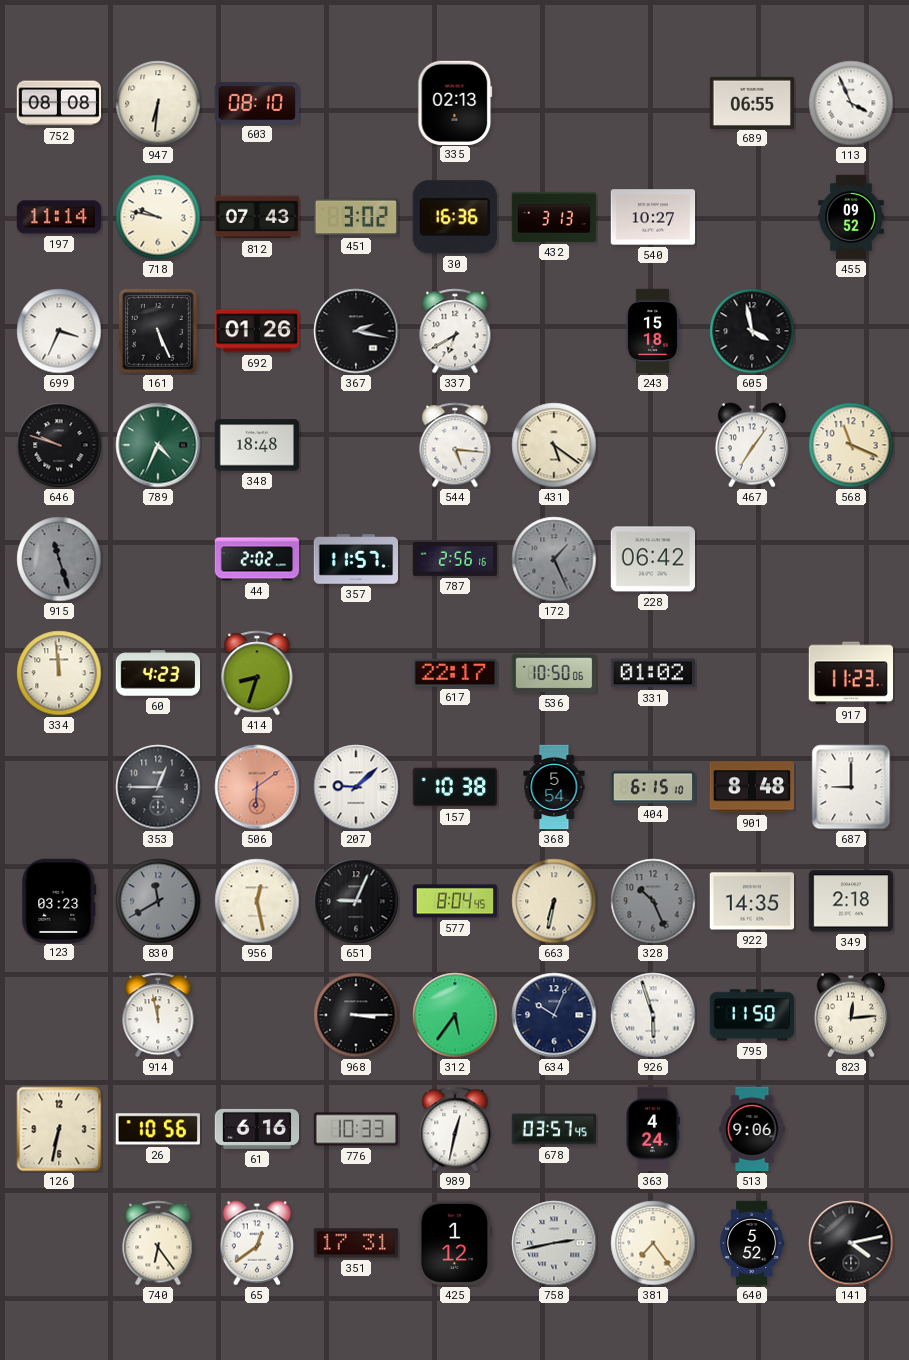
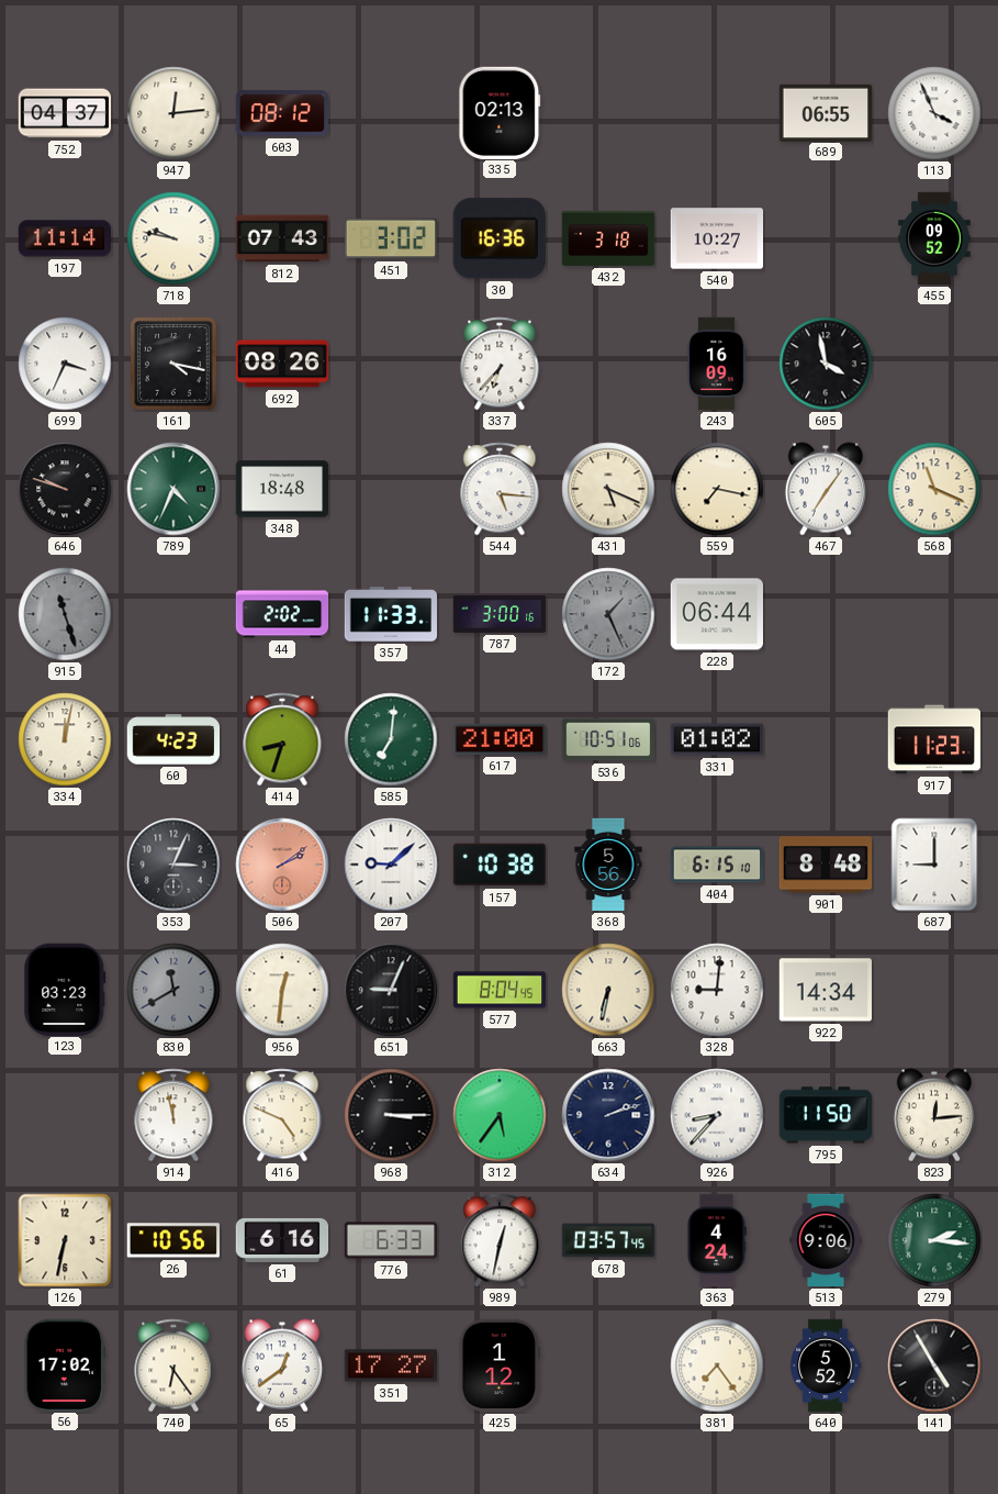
752: 08:08 -> 04:37
947: 6:31 -> 12:14
603: 08:10 -> 08:12
432: 3:13 -> 3:18
161: 5:26 -> 4:17
692: 01:26 -> 08:26
367: 2:17 -> none
337: 6:40 -> 6:37
243: 15:18 -> 16:09
431: 5:21 -> 5:19
559: none -> 7:17
357: 11:57 -> 11:33
787: 2:56 -> 3:00
228: 06:42 -> 06:44
334: 11:59 -> 12:02
585: none -> 7:01
617: 22:17 -> 21:00
536: 10:50 -> 10:51
353: 12:45 -> 3:04
506: 6:09 -> 2:09
368: 5:54 -> 5:56
956: 12:28 -> 12:31
328: 10:26 -> 9:01
328 dial: grey -> white
922: 14:35 -> 14:34
349: 2:18 -> none
416: none -> 4:49
634: 10:04 -> 2:12
926: 5:57 -> 8:37
776: 10:33 -> 6:33
279: none -> 2:16
56: none -> 17:02
351: 17:31 -> 17:27
758: 2:43 -> none
141: 4:13 -> 4:55
